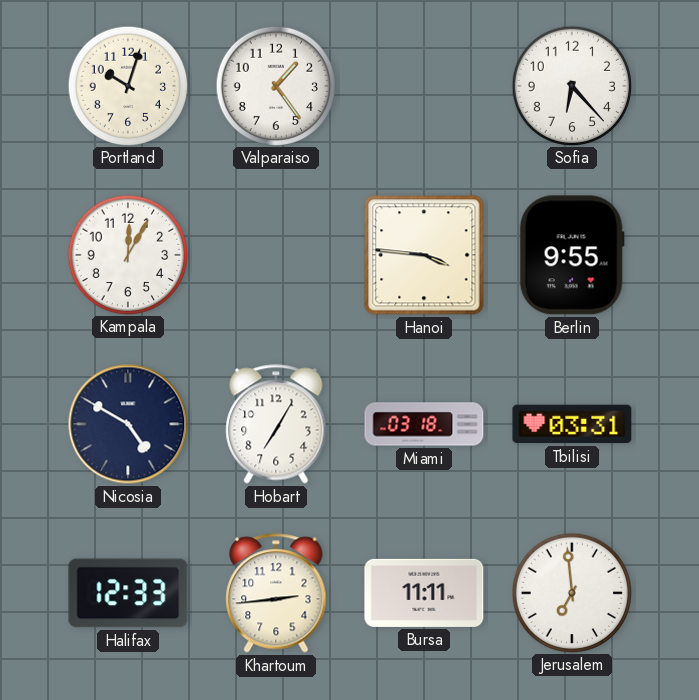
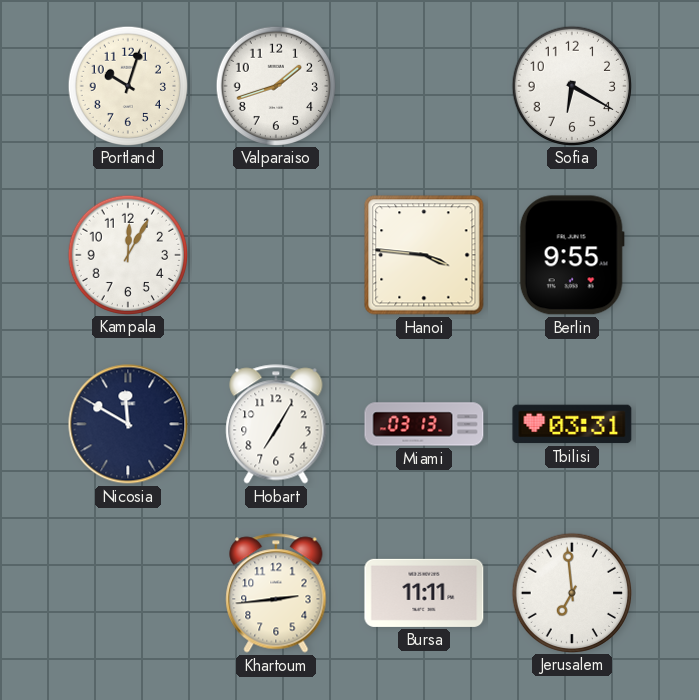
Valparaiso: 1:24 -> 1:42
Sofia: 6:23 -> 6:20
Nicosia: 4:50 -> 11:50
Miami: 03:18 -> 03:13
Halifax: 12:33 -> none
